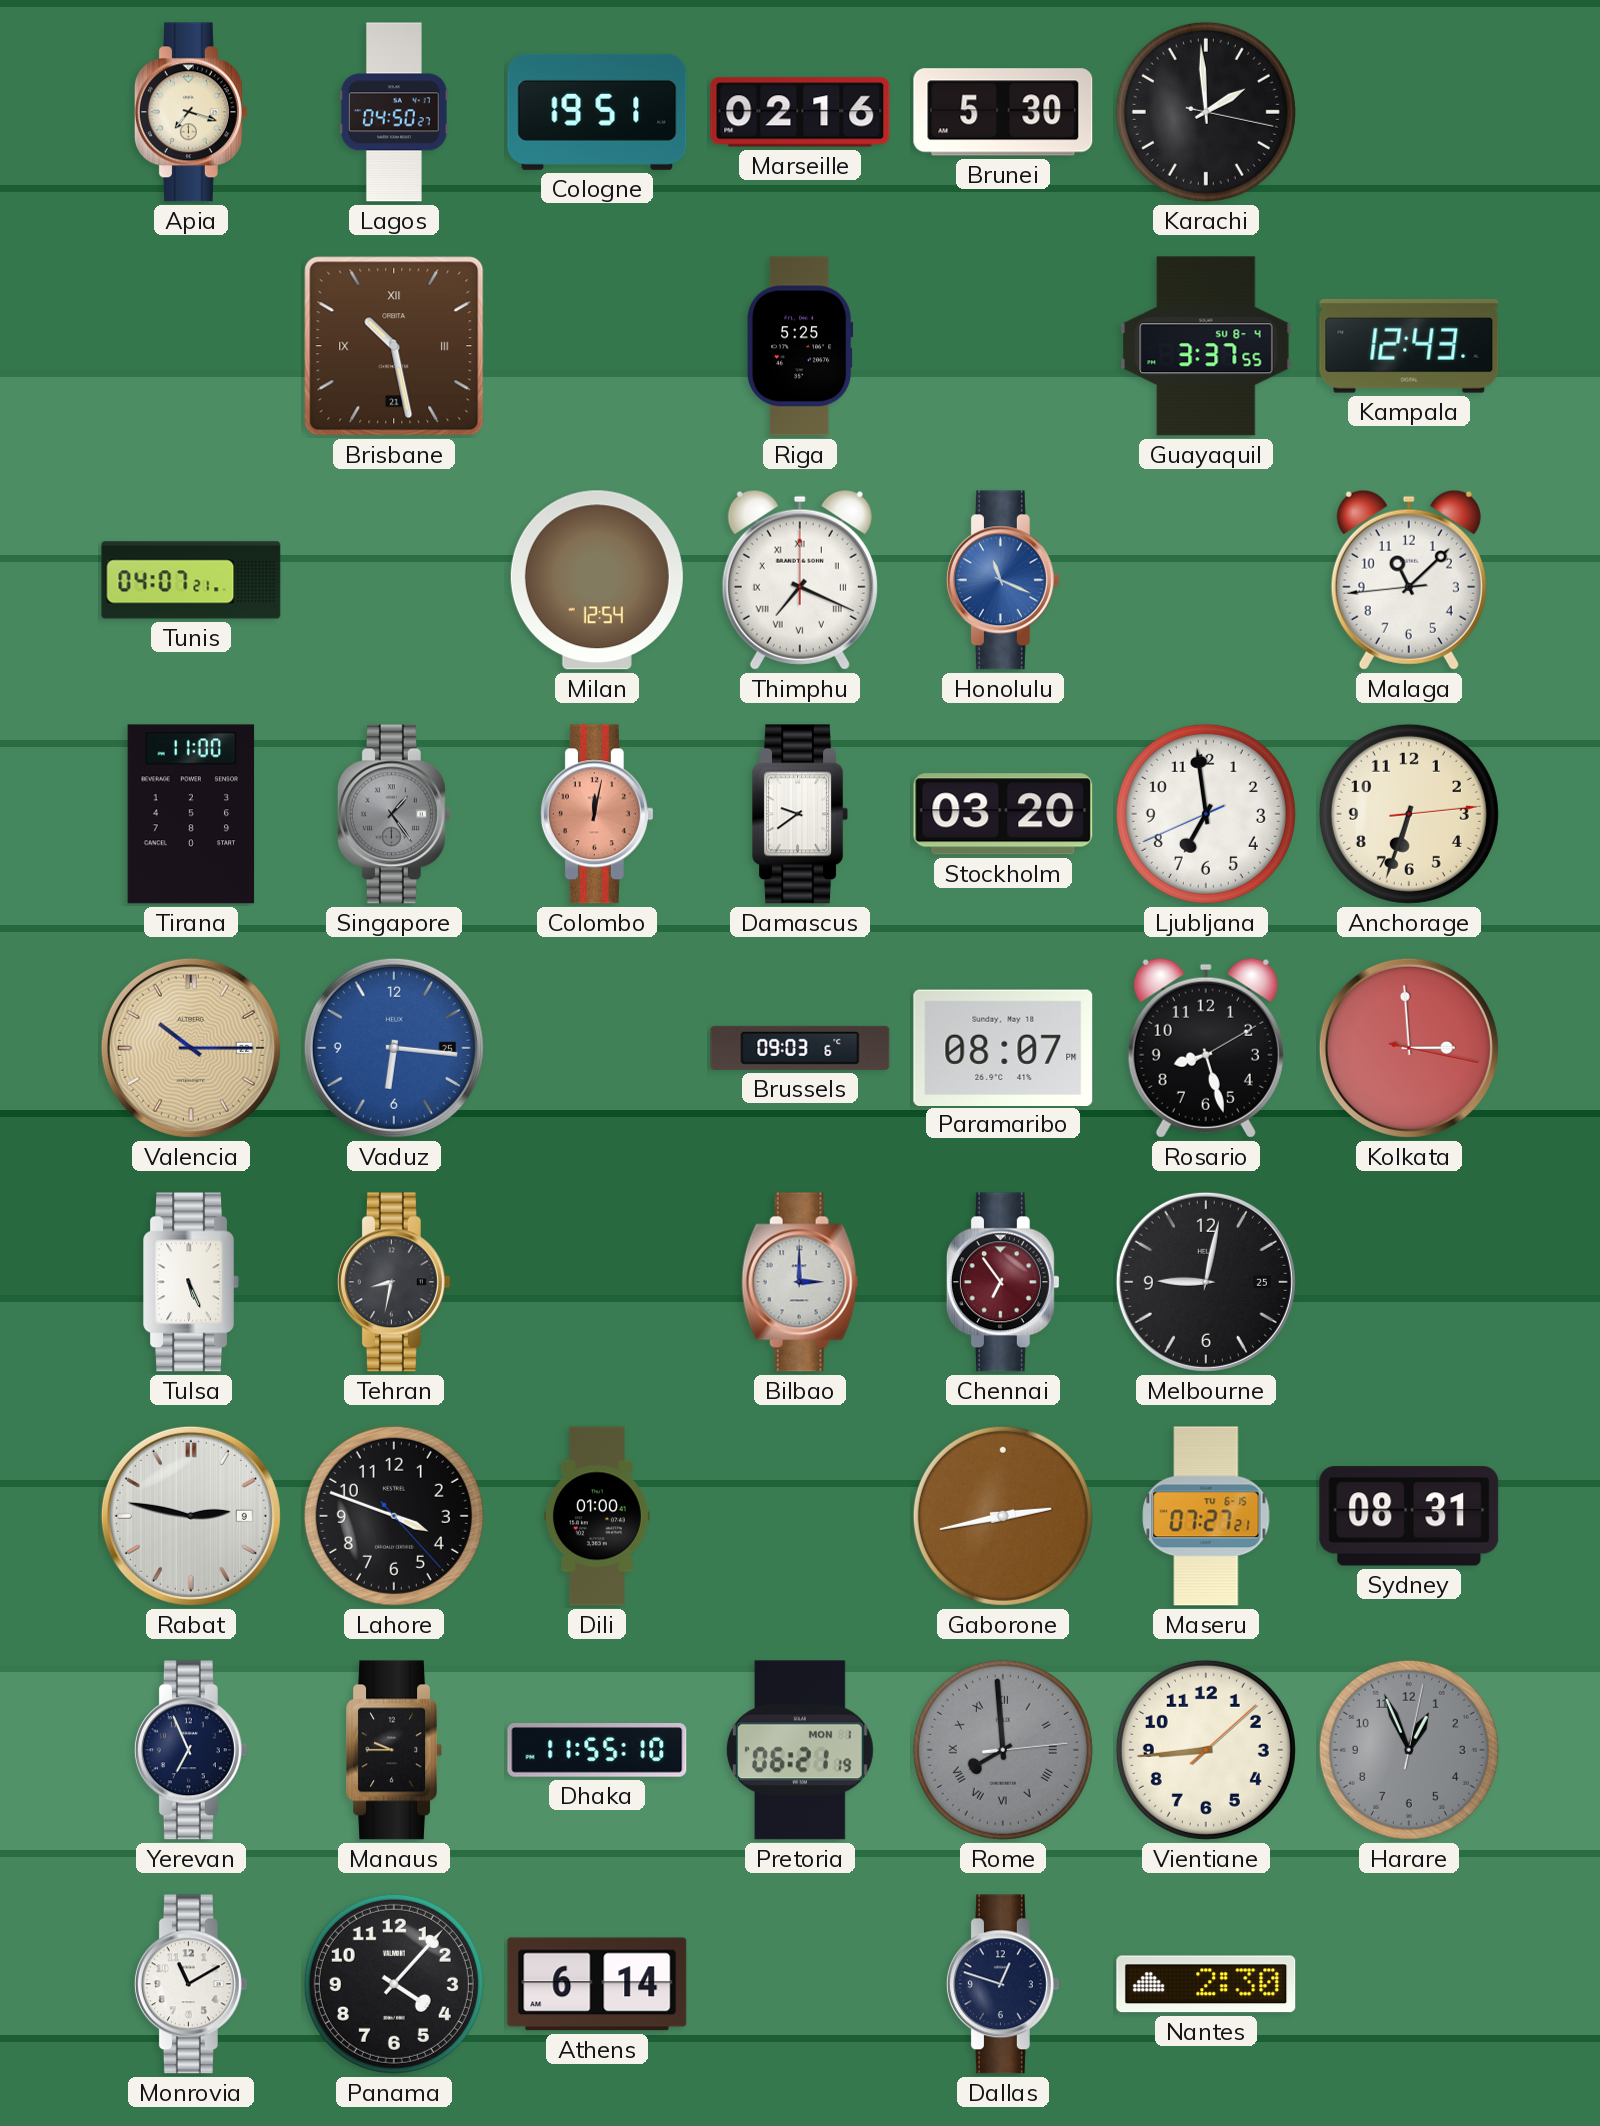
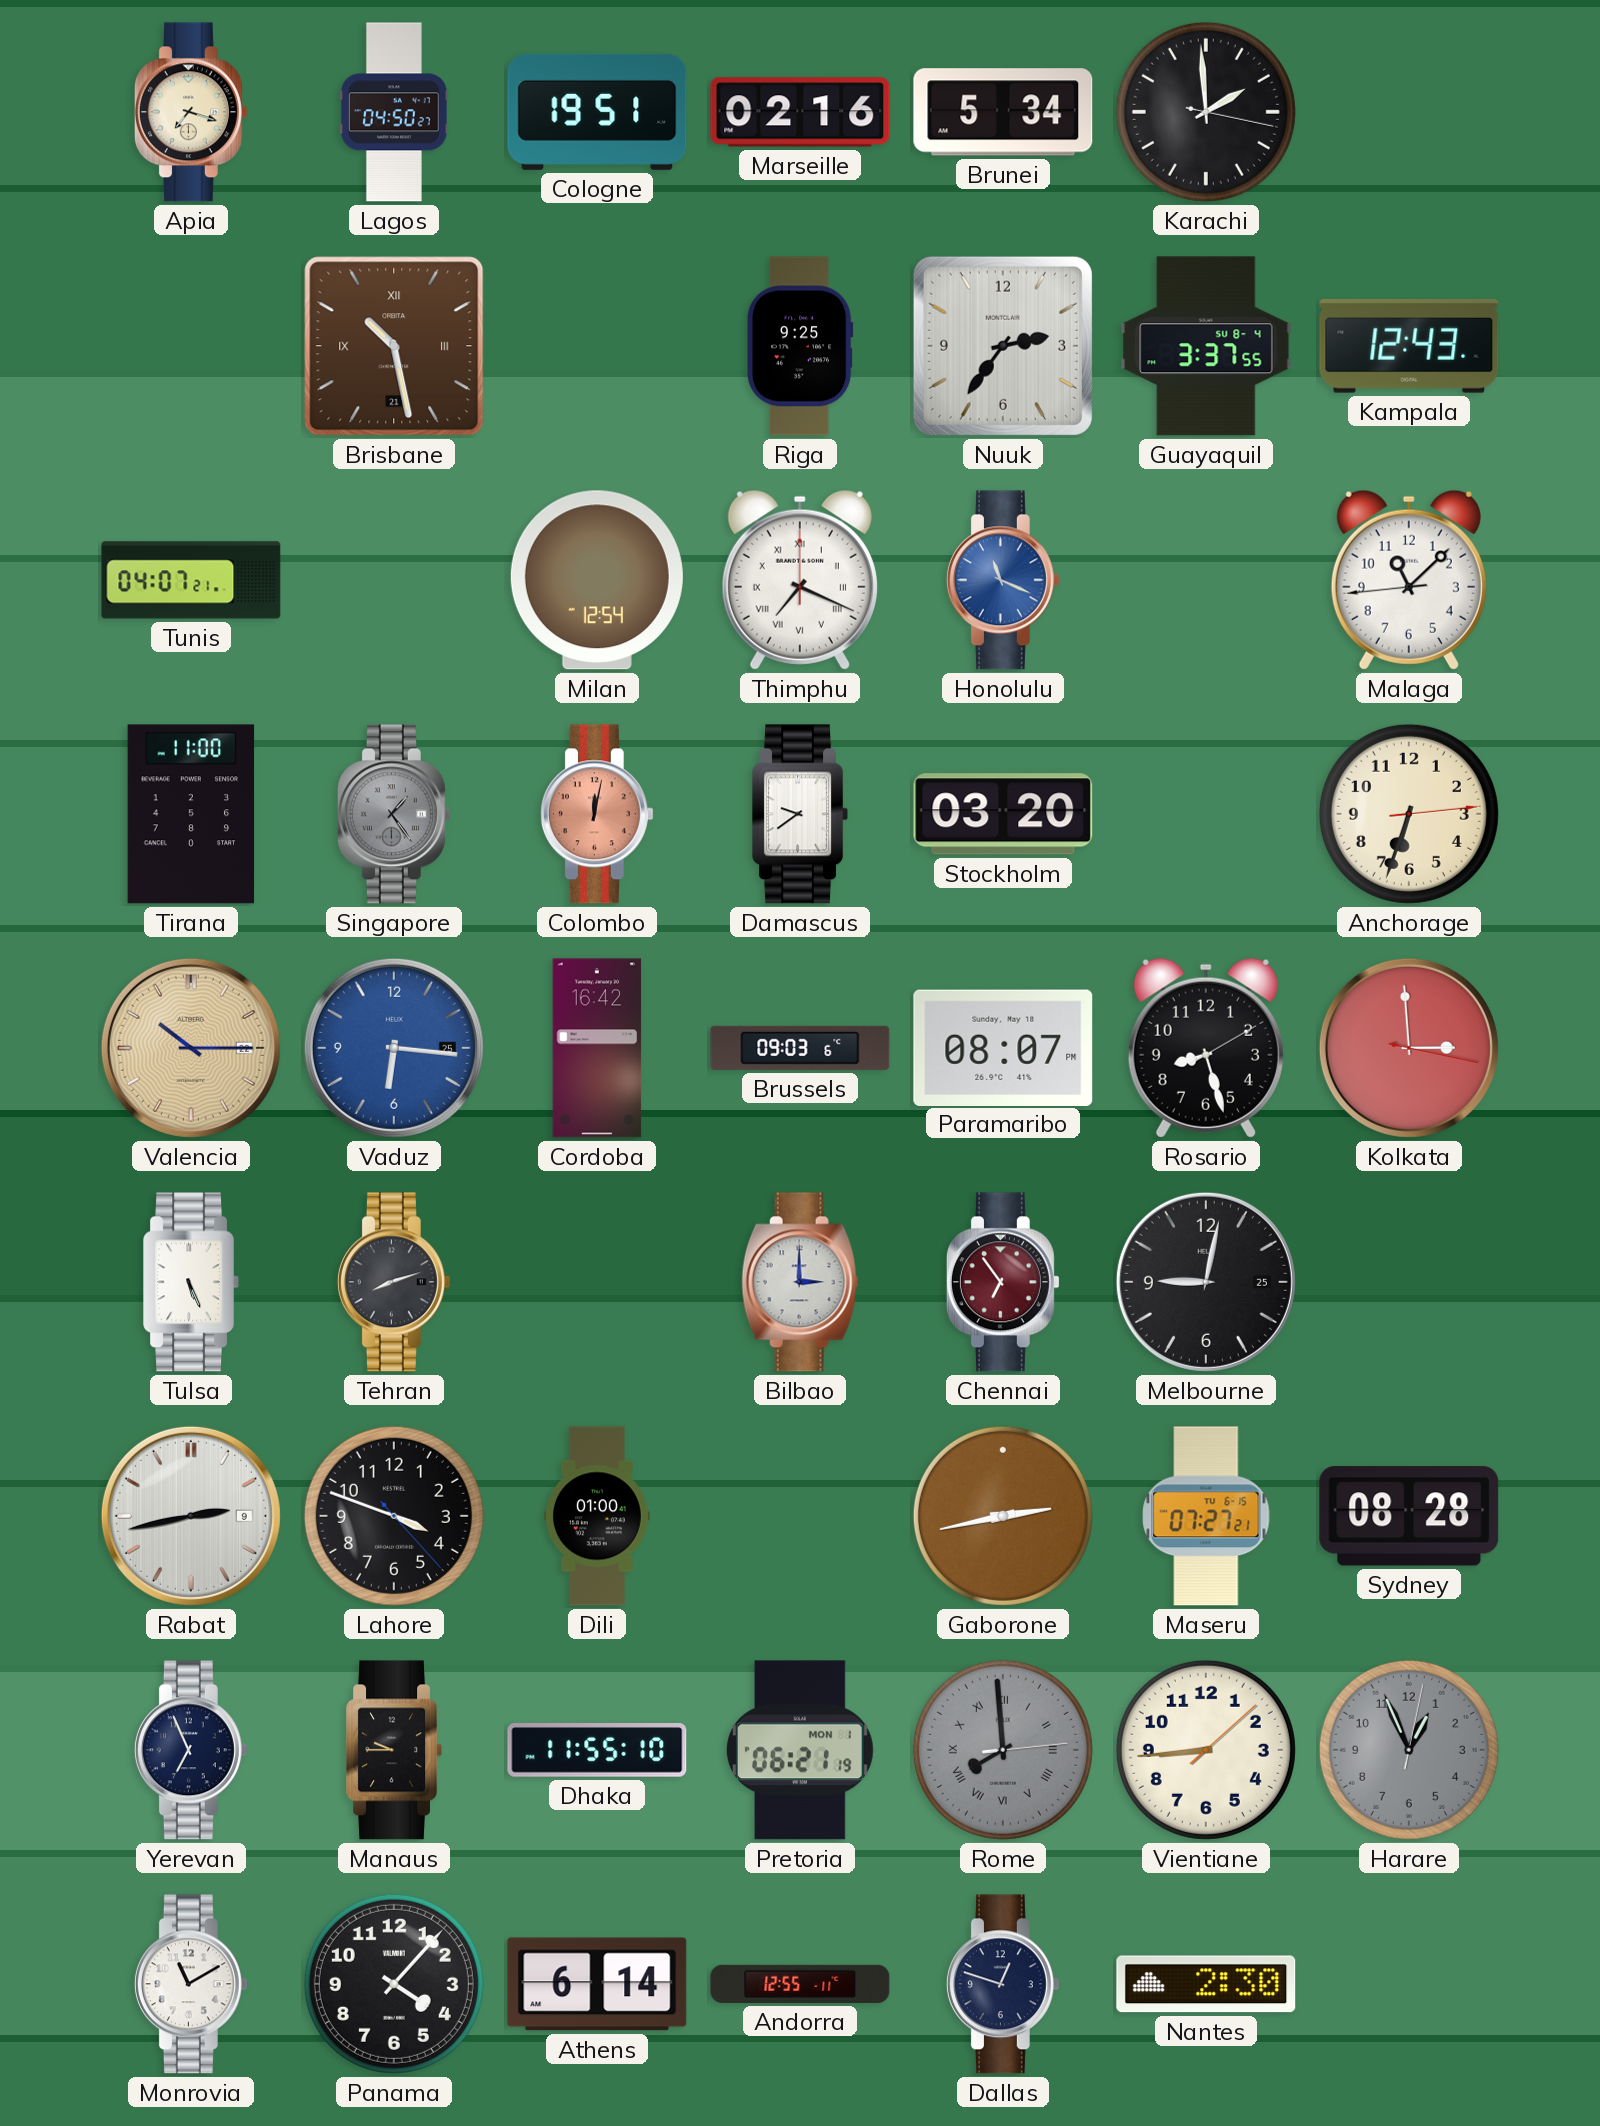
Brunei: 5:30 -> 5:34
Riga: 5:25 -> 9:25
Nuuk: none -> 2:36
Ljubljana: 6:58 -> none
Cordoba: none -> 16:42
Tehran: 8:32 -> 8:12
Rabat: 2:47 -> 2:43
Sydney: 08:31 -> 08:28
Andorra: none -> 12:55
